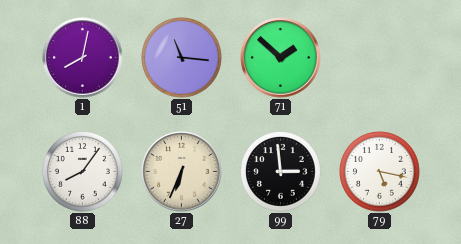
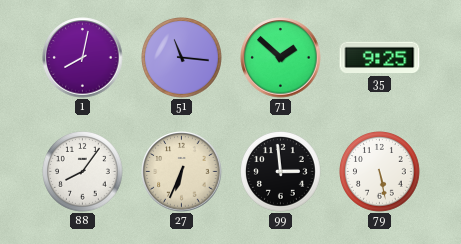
35: none -> 9:25
79: 5:17 -> 5:28
